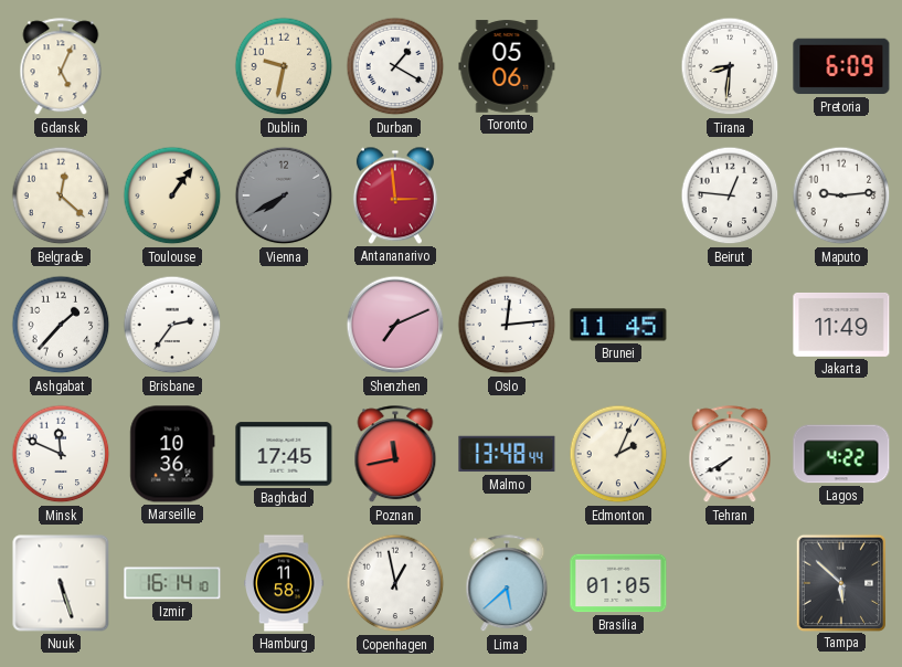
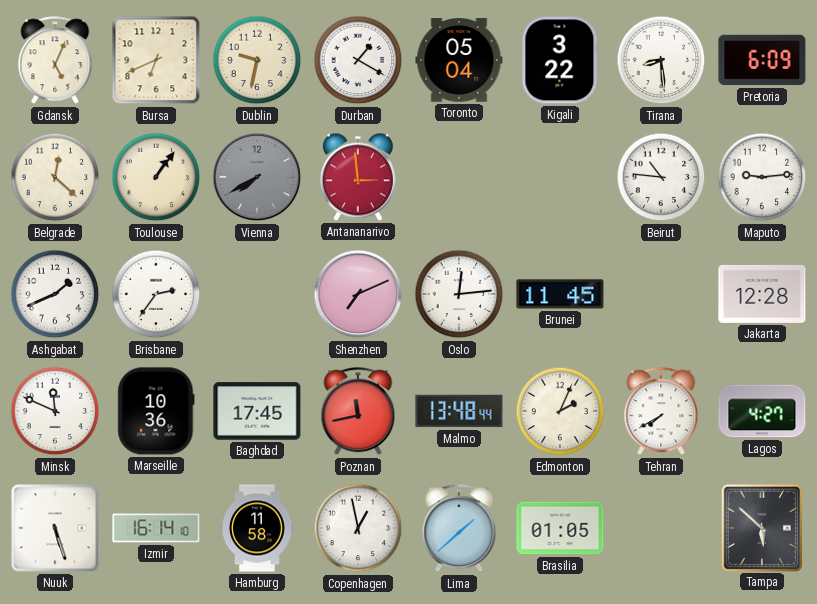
Bursa: none -> 6:41
Toronto: 05:06 -> 05:04
Kigali: none -> 3:22
Tirana: 8:31 -> 8:29
Beirut: 12:46 -> 10:46
Ashgabat: 1:37 -> 1:41
Jakarta: 11:49 -> 12:28
Lagos: 4:22 -> 4:27
Lima: 5:38 -> 1:38
